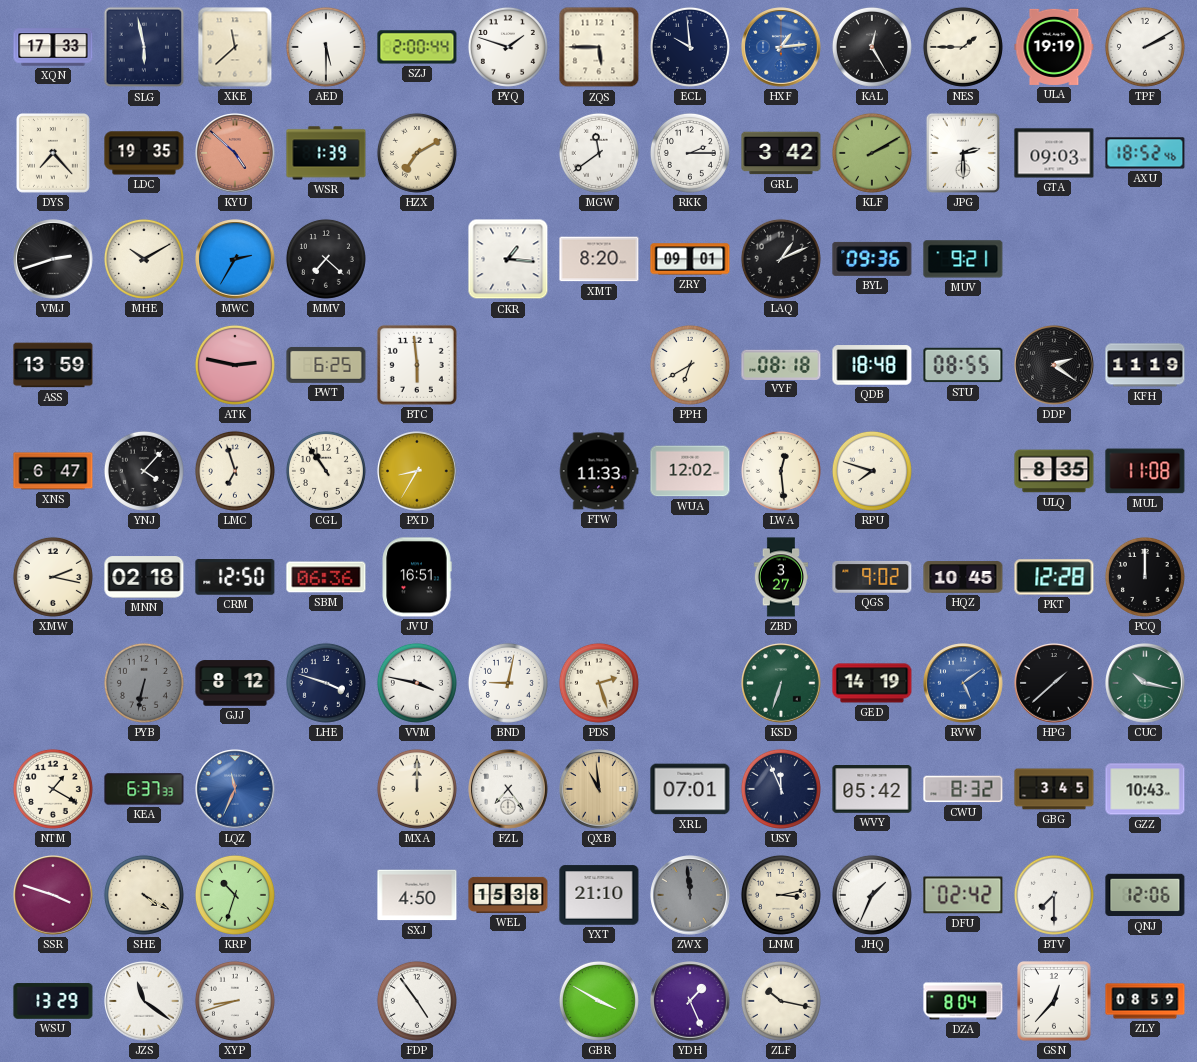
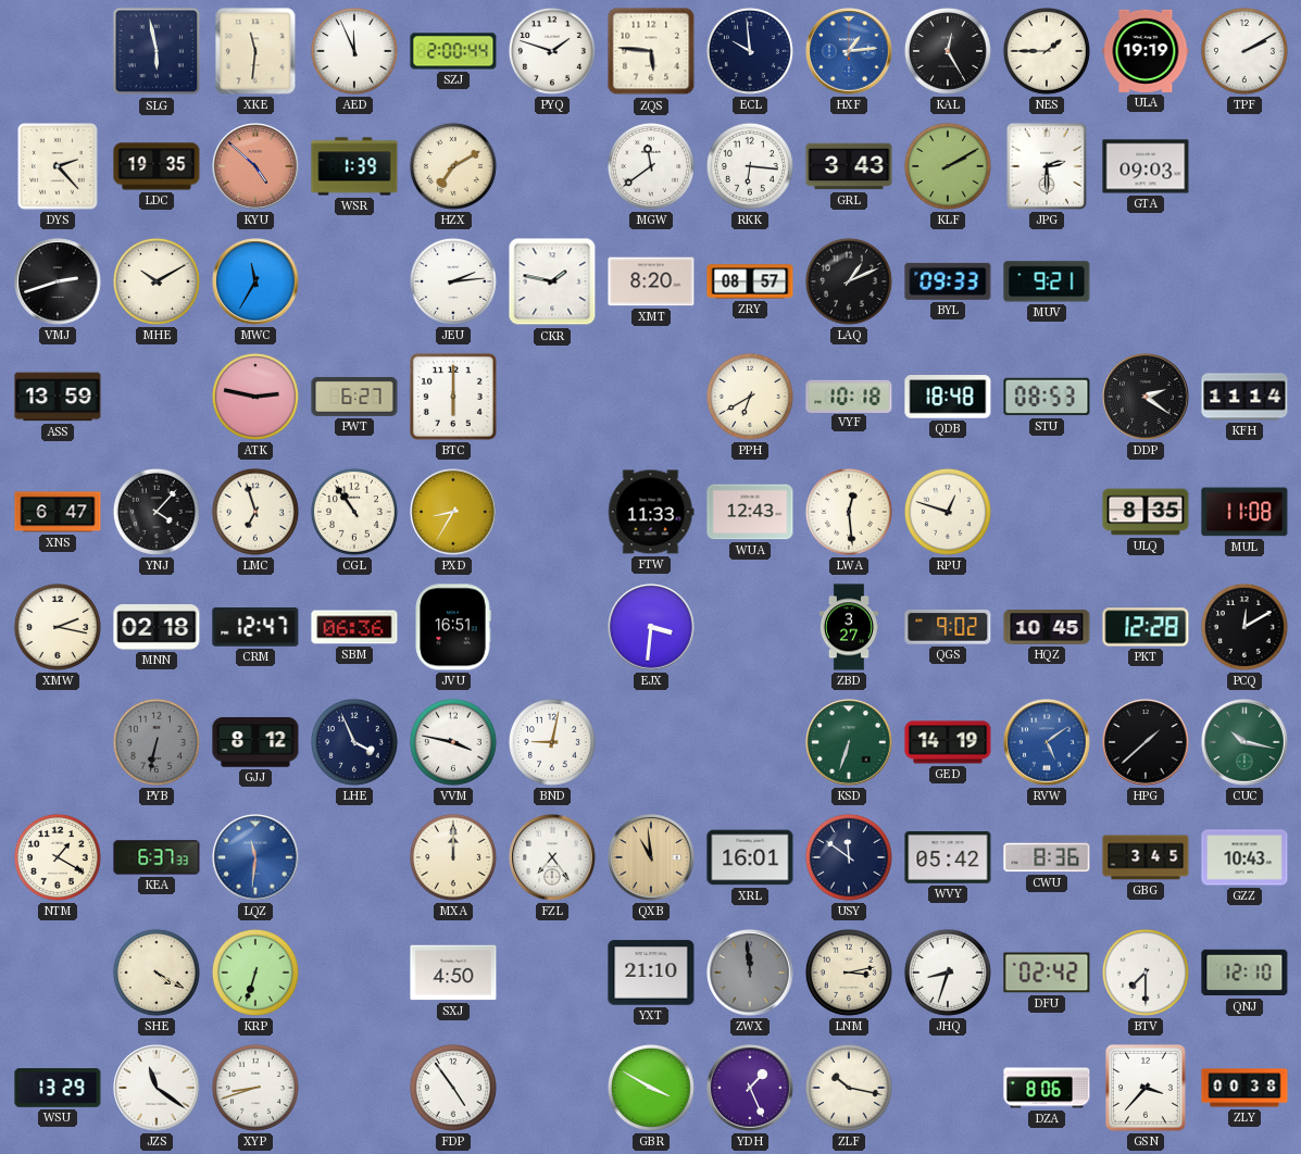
XQN: 17:33 -> none
XKE: 11:38 -> 11:31
AED: 5:30 -> 11:56
ZQS: 5:45 -> 5:46
DYS: 7:23 -> 2:23
RKK: 2:15 -> 6:16
GRL: 3:42 -> 3:43
AXU: 18:52 -> none
MWC: 2:35 -> 11:35
MMV: 7:22 -> none
JEU: none -> 2:14
CKR: 1:16 -> 1:47
ZRY: 09:01 -> 08:57
BYL: 09:36 -> 09:33
PWT: 6:25 -> 6:27
BTC: 5:59 -> 6:00
VYF: 08:18 -> 10:18
STU: 08:55 -> 08:53
KFH: 11:19 -> 11:14
WUA: 12:02 -> 12:43
RPU: 7:48 -> 12:48
CRM: 12:50 -> 12:47
EJX: none -> 3:31
PCQ: 12:00 -> 12:10
LHE: 3:48 -> 3:56
PDS: 2:27 -> none
LQZ: 11:34 -> 11:31
XRL: 07:01 -> 16:01
USY: 11:56 -> 11:51
CWU: 8:32 -> 8:36
SSR: 3:48 -> none
KRP: 10:33 -> 6:33
WEL: 15:38 -> none
JHQ: 1:34 -> 8:33
QNJ: 12:06 -> 12:10
DZA: 8:04 -> 8:06
GSN: 12:37 -> 3:37
ZLY: 08:59 -> 00:38
